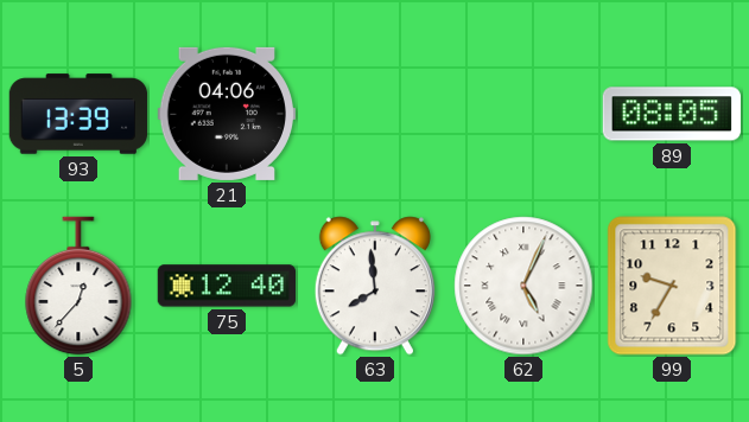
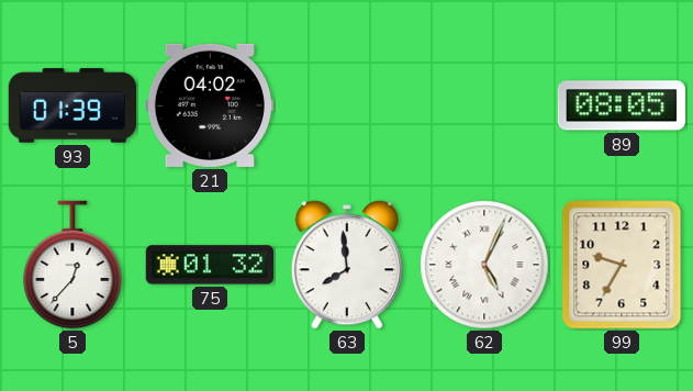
93: 13:39 -> 01:39
21: 04:06 -> 04:02
75: 12:40 -> 01:32
